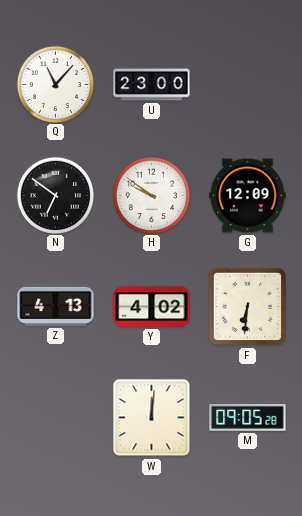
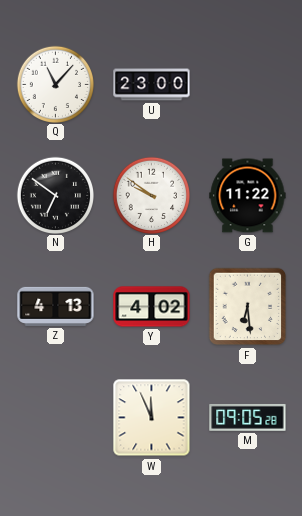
G: 12:09 -> 11:22
F: 6:31 -> 6:29
W: 12:01 -> 11:56
